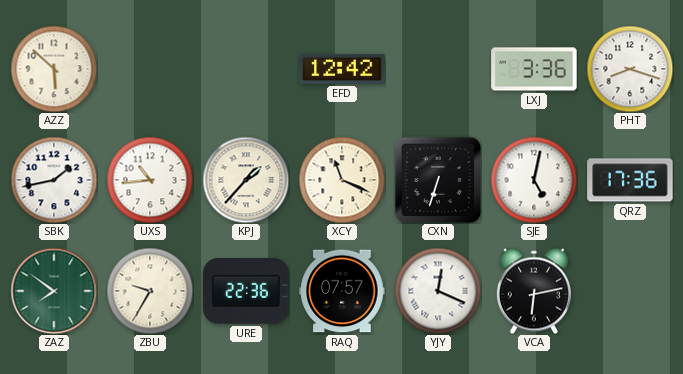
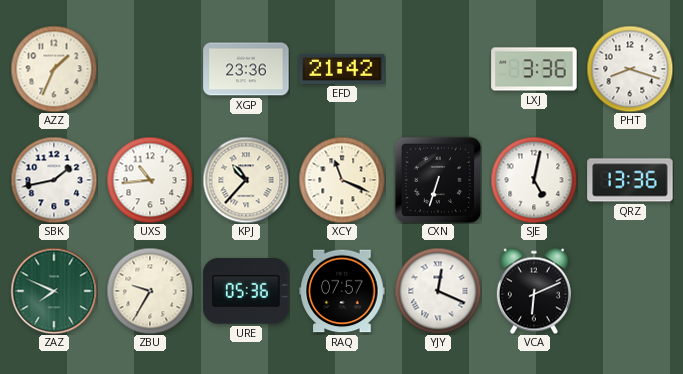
AZZ: 5:52 -> 1:34
XGP: none -> 23:36
EFD: 12:42 -> 21:42
KPJ: 1:37 -> 10:37
QRZ: 17:36 -> 13:36
ZAZ: 7:51 -> 7:49
URE: 22:36 -> 05:36
VCA: 6:13 -> 6:11
